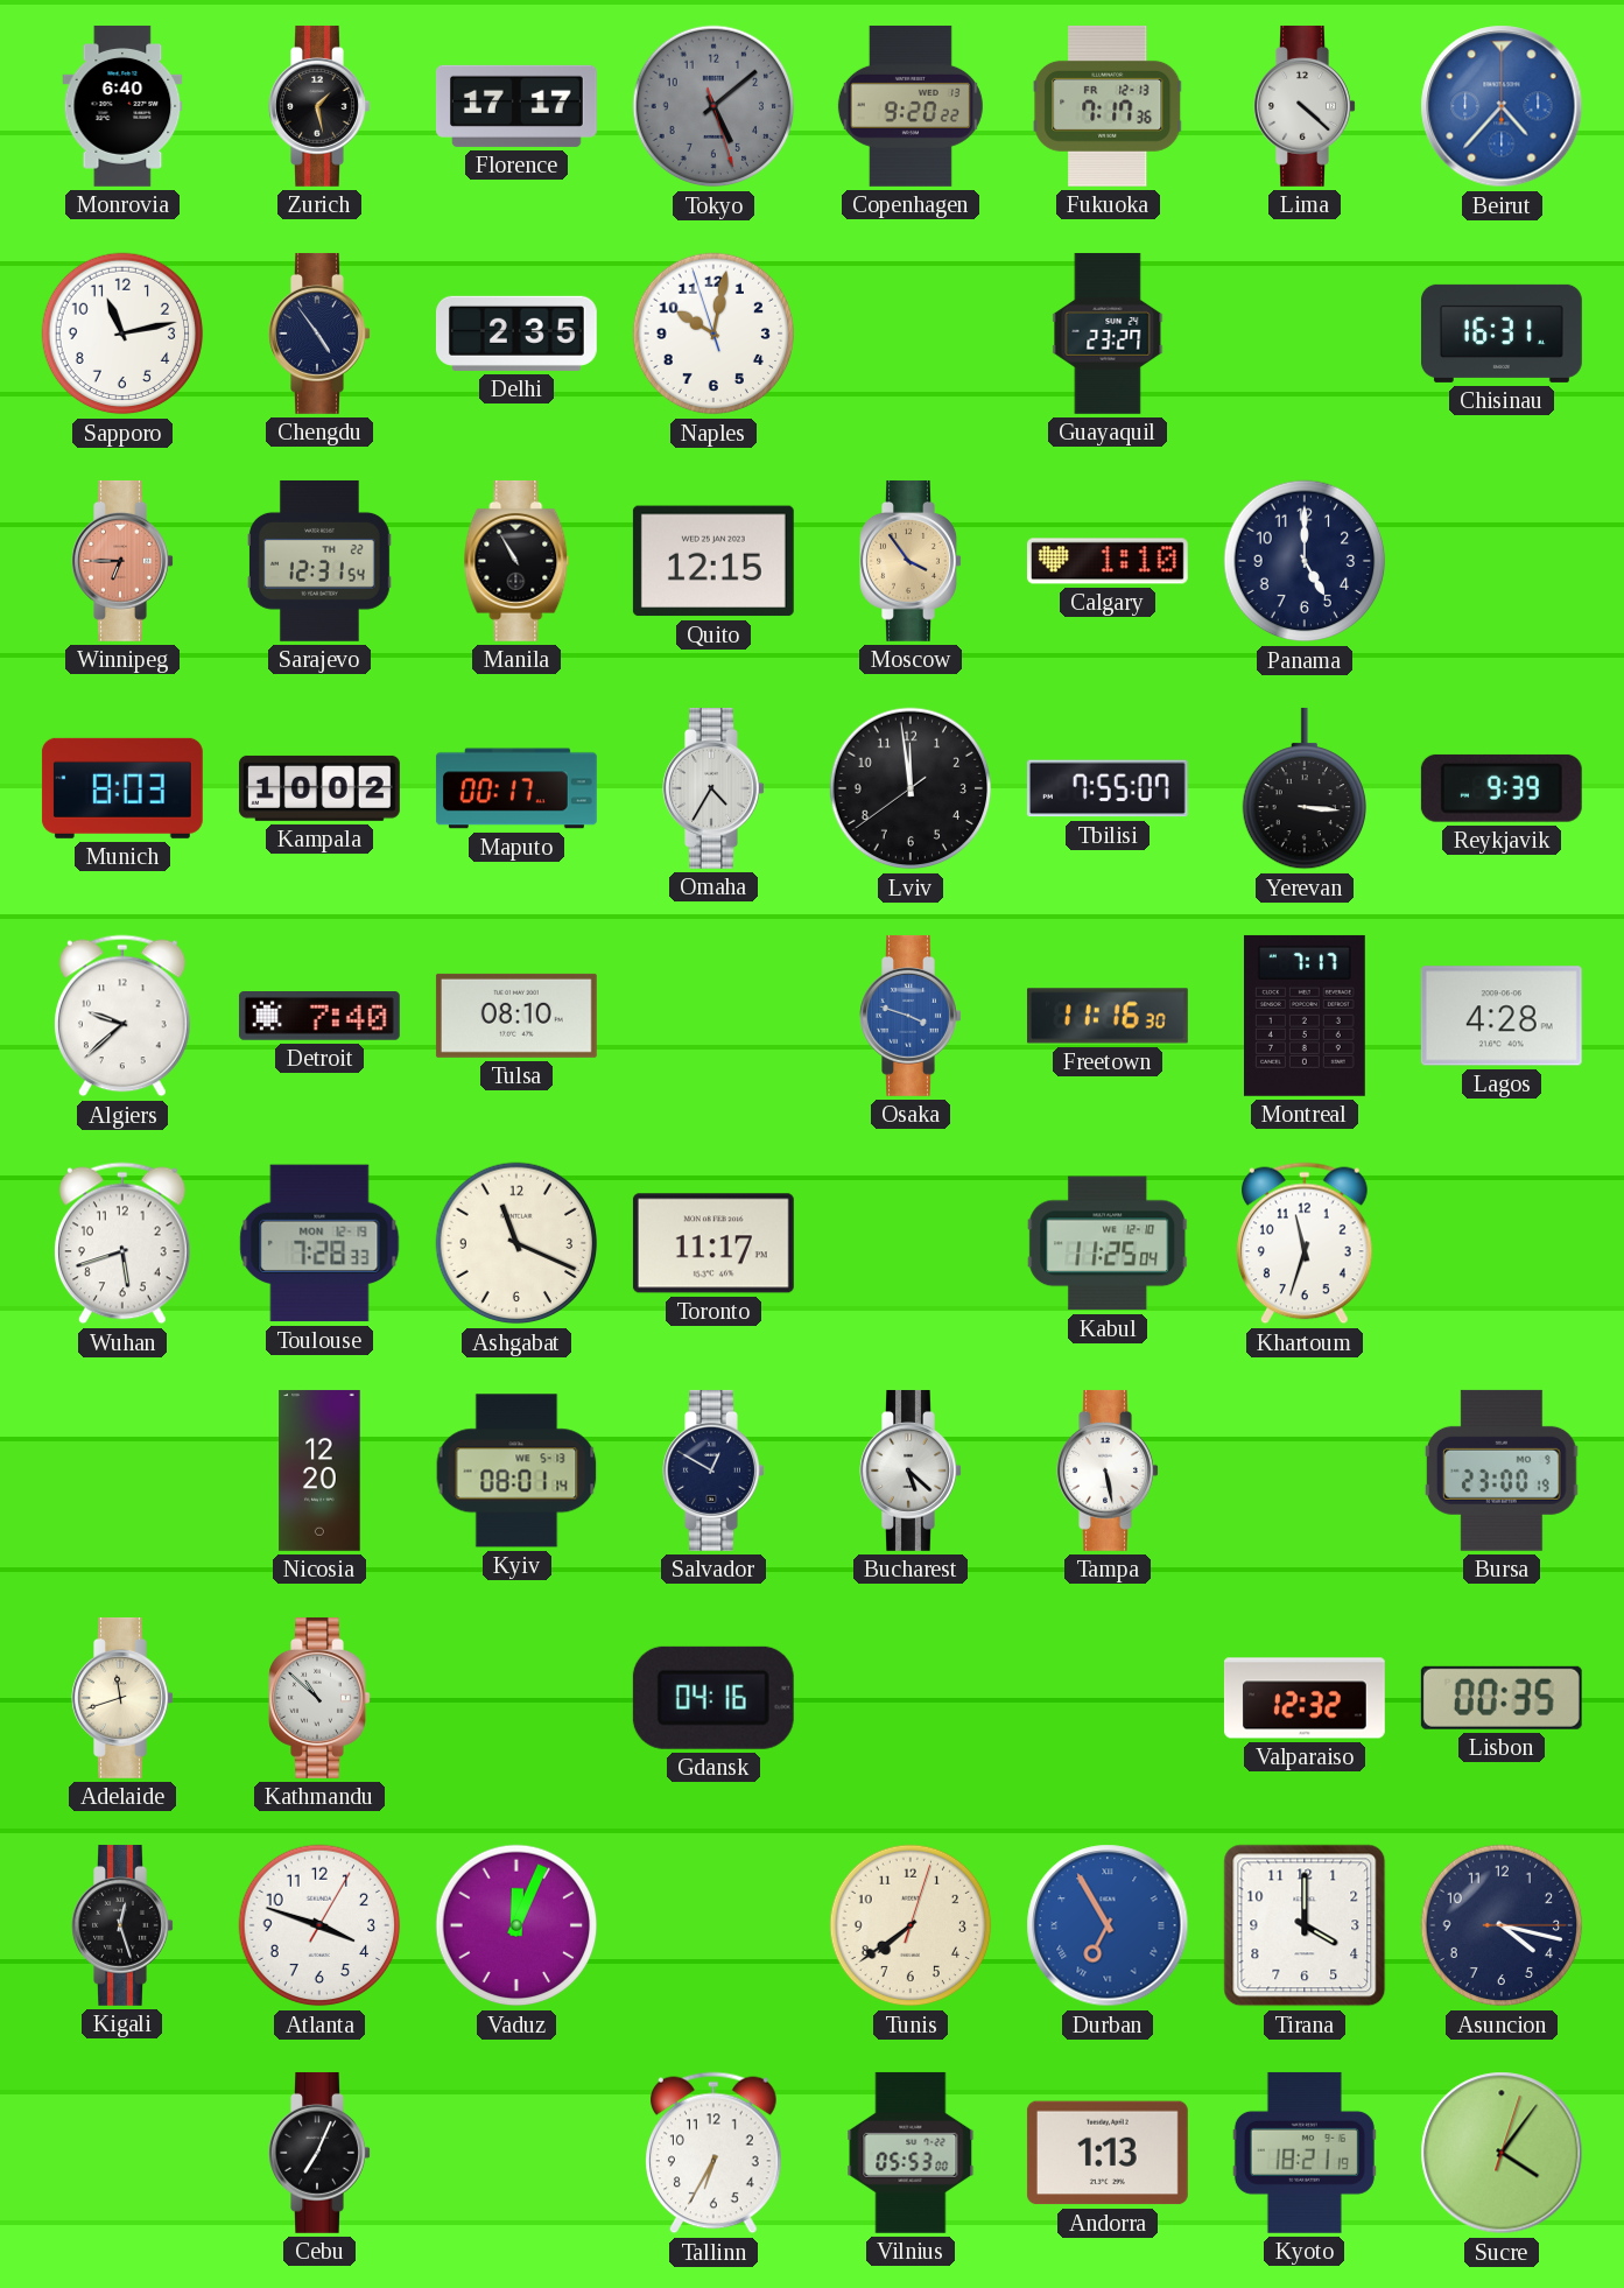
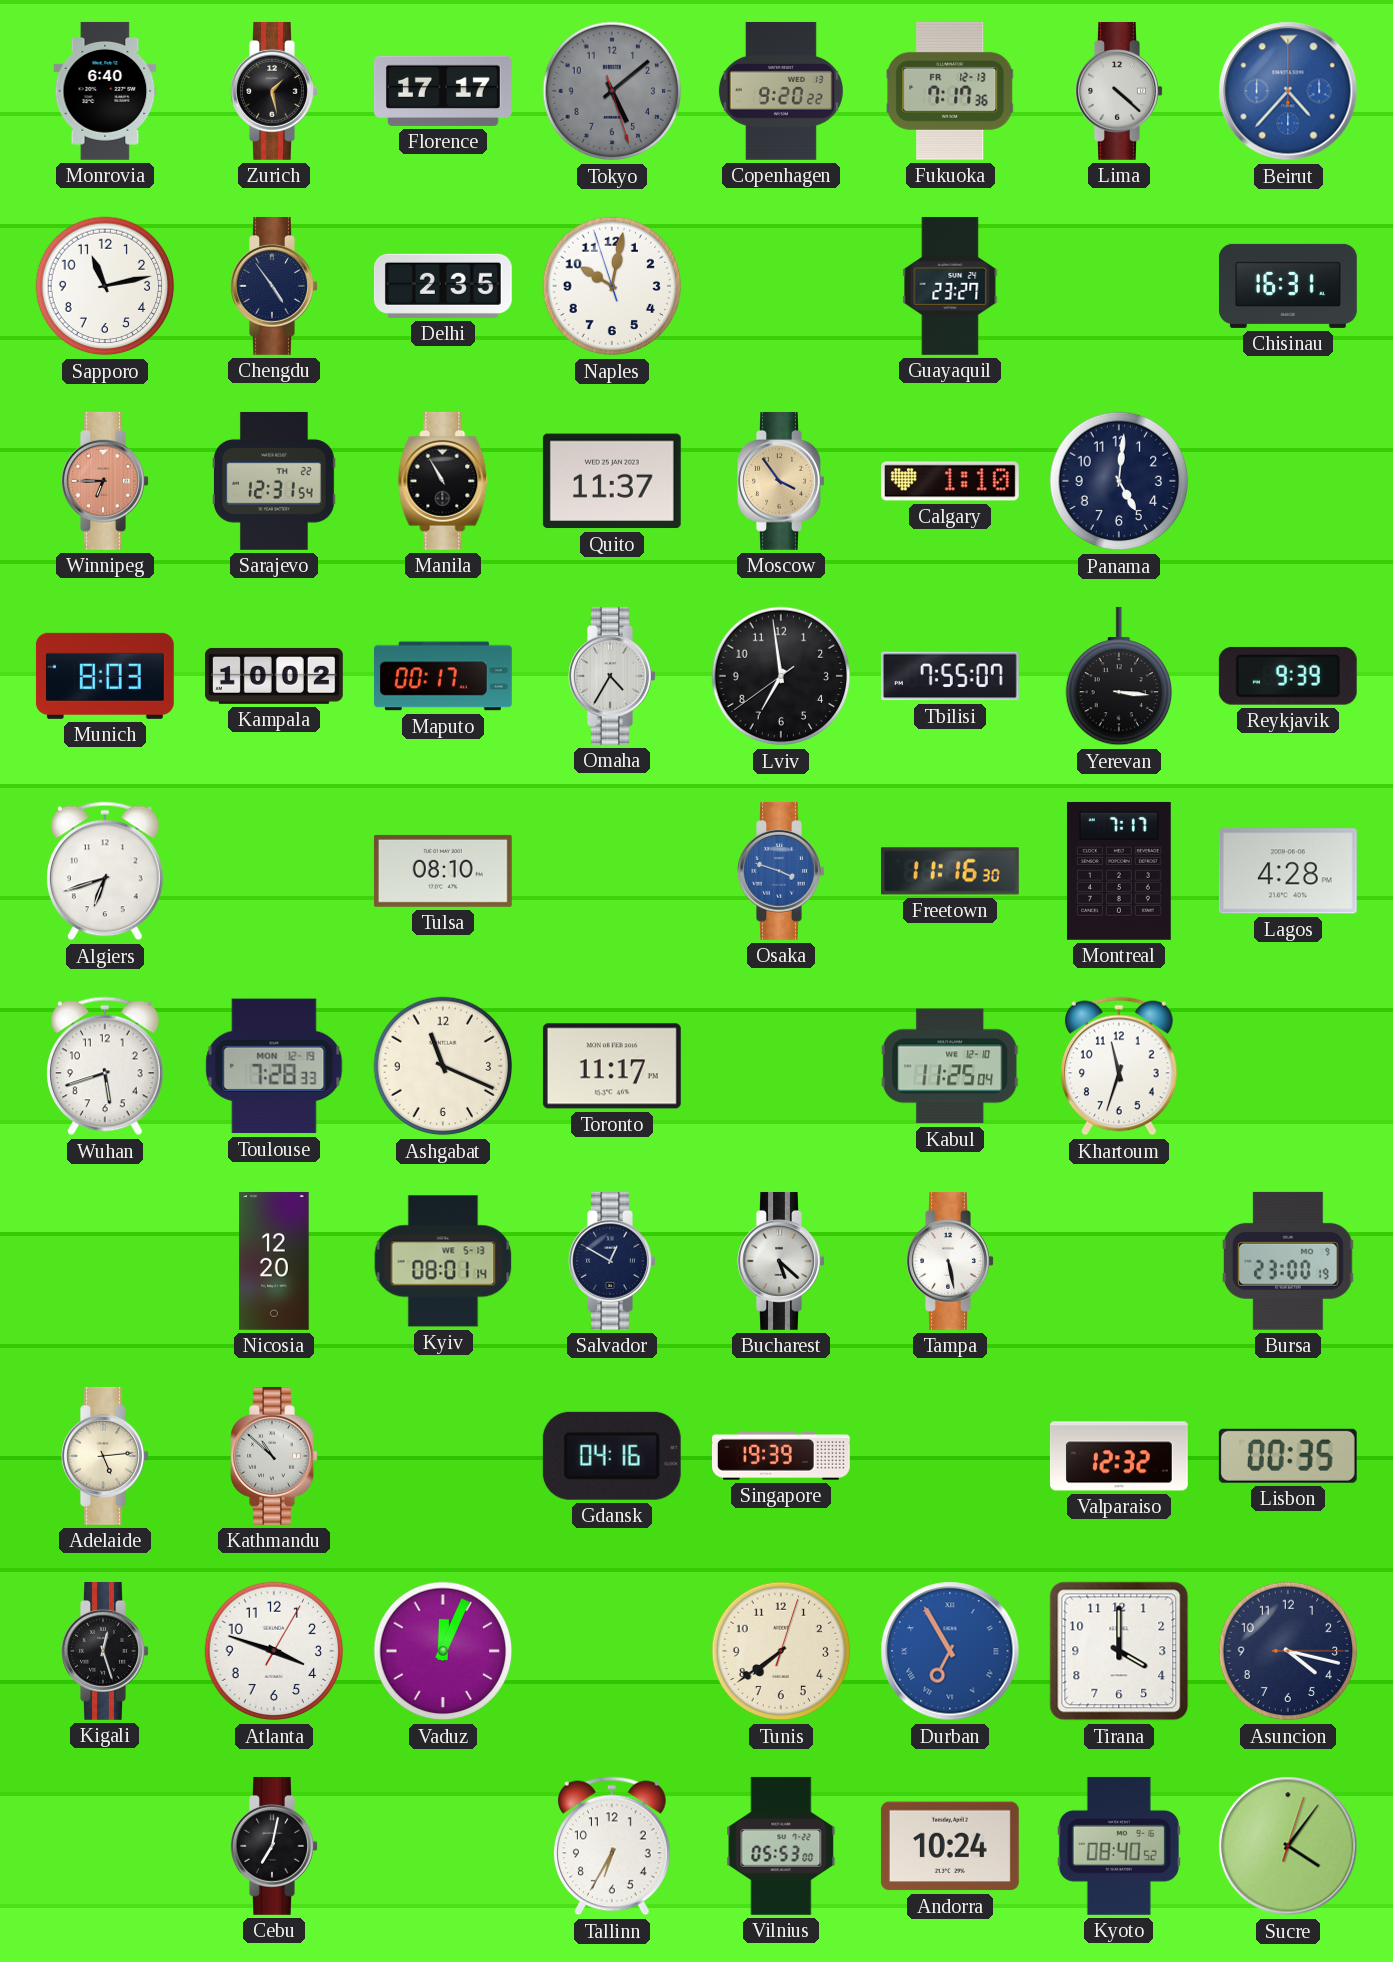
Quito: 12:15 -> 11:37
Panama: 5:00 -> 5:01
Lviv: 11:58 -> 6:58
Algiers: 9:38 -> 6:42
Detroit: 7:40 -> none
Adelaide: 11:42 -> 5:14
Singapore: none -> 19:39
Cebu: 7:04 -> 7:02
Andorra: 1:13 -> 10:24
Kyoto: 18:21 -> 08:40
